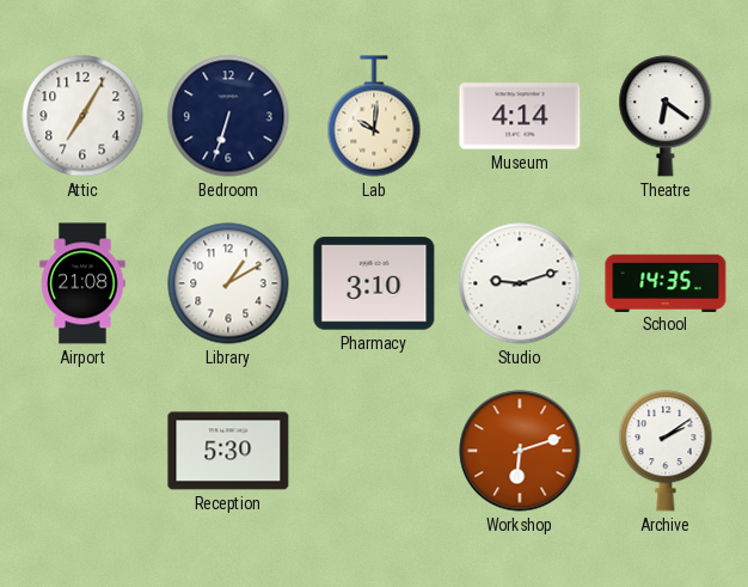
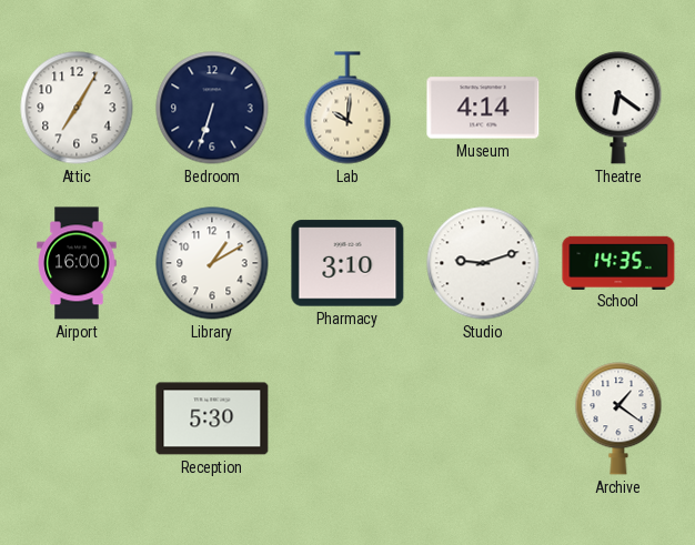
Airport: 21:08 -> 16:00
Workshop: 6:12 -> none
Archive: 2:09 -> 1:21
